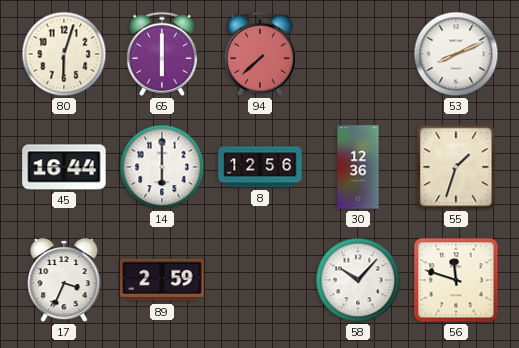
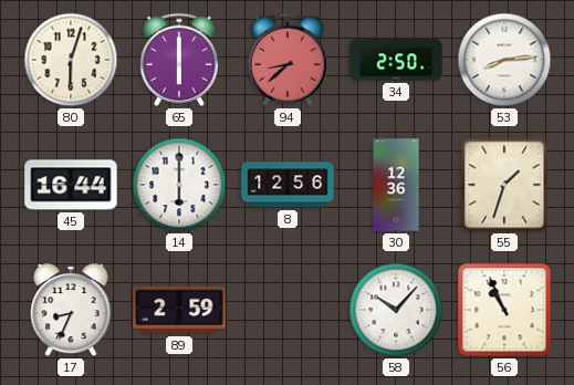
94: 7:38 -> 8:38
34: none -> 2:50
53: 8:11 -> 8:14
17: 3:34 -> 8:34
56: 11:48 -> 10:56
